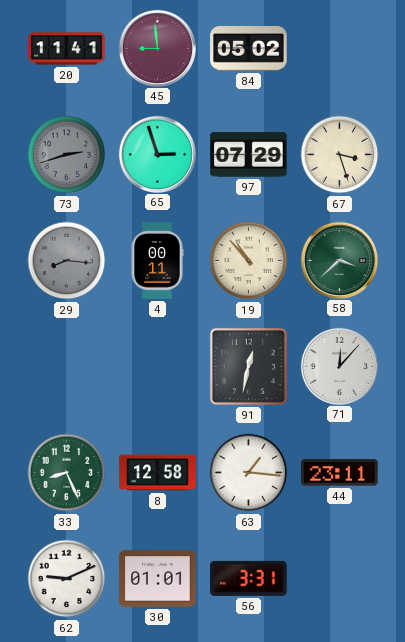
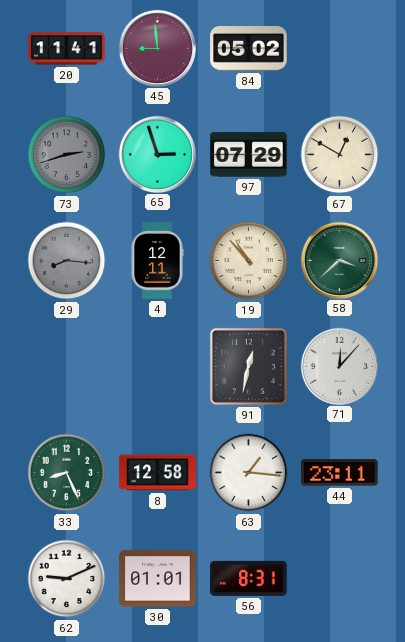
67: 3:27 -> 12:50
4: 00:11 -> 12:11
56: 3:31 -> 8:31
